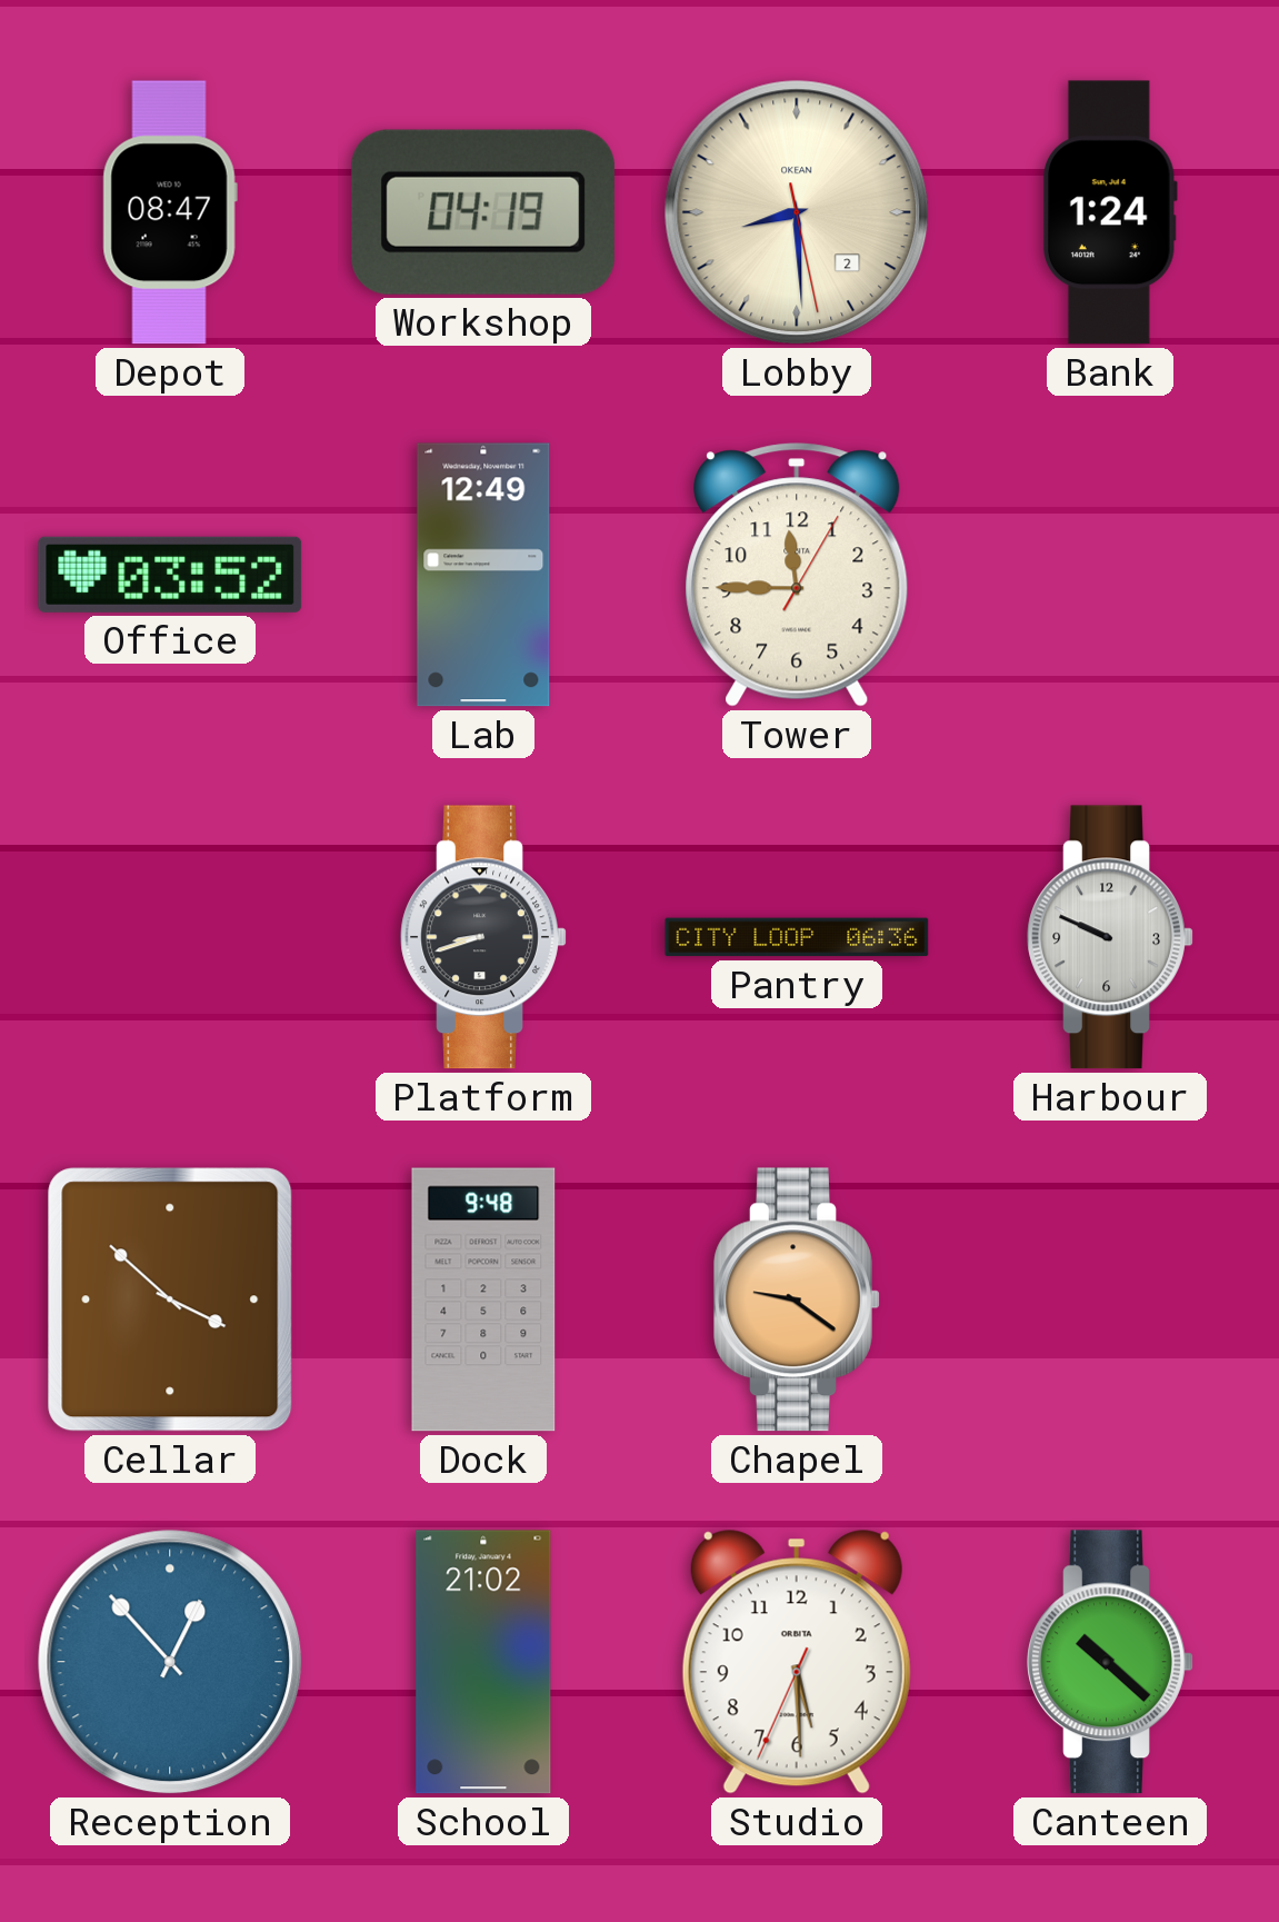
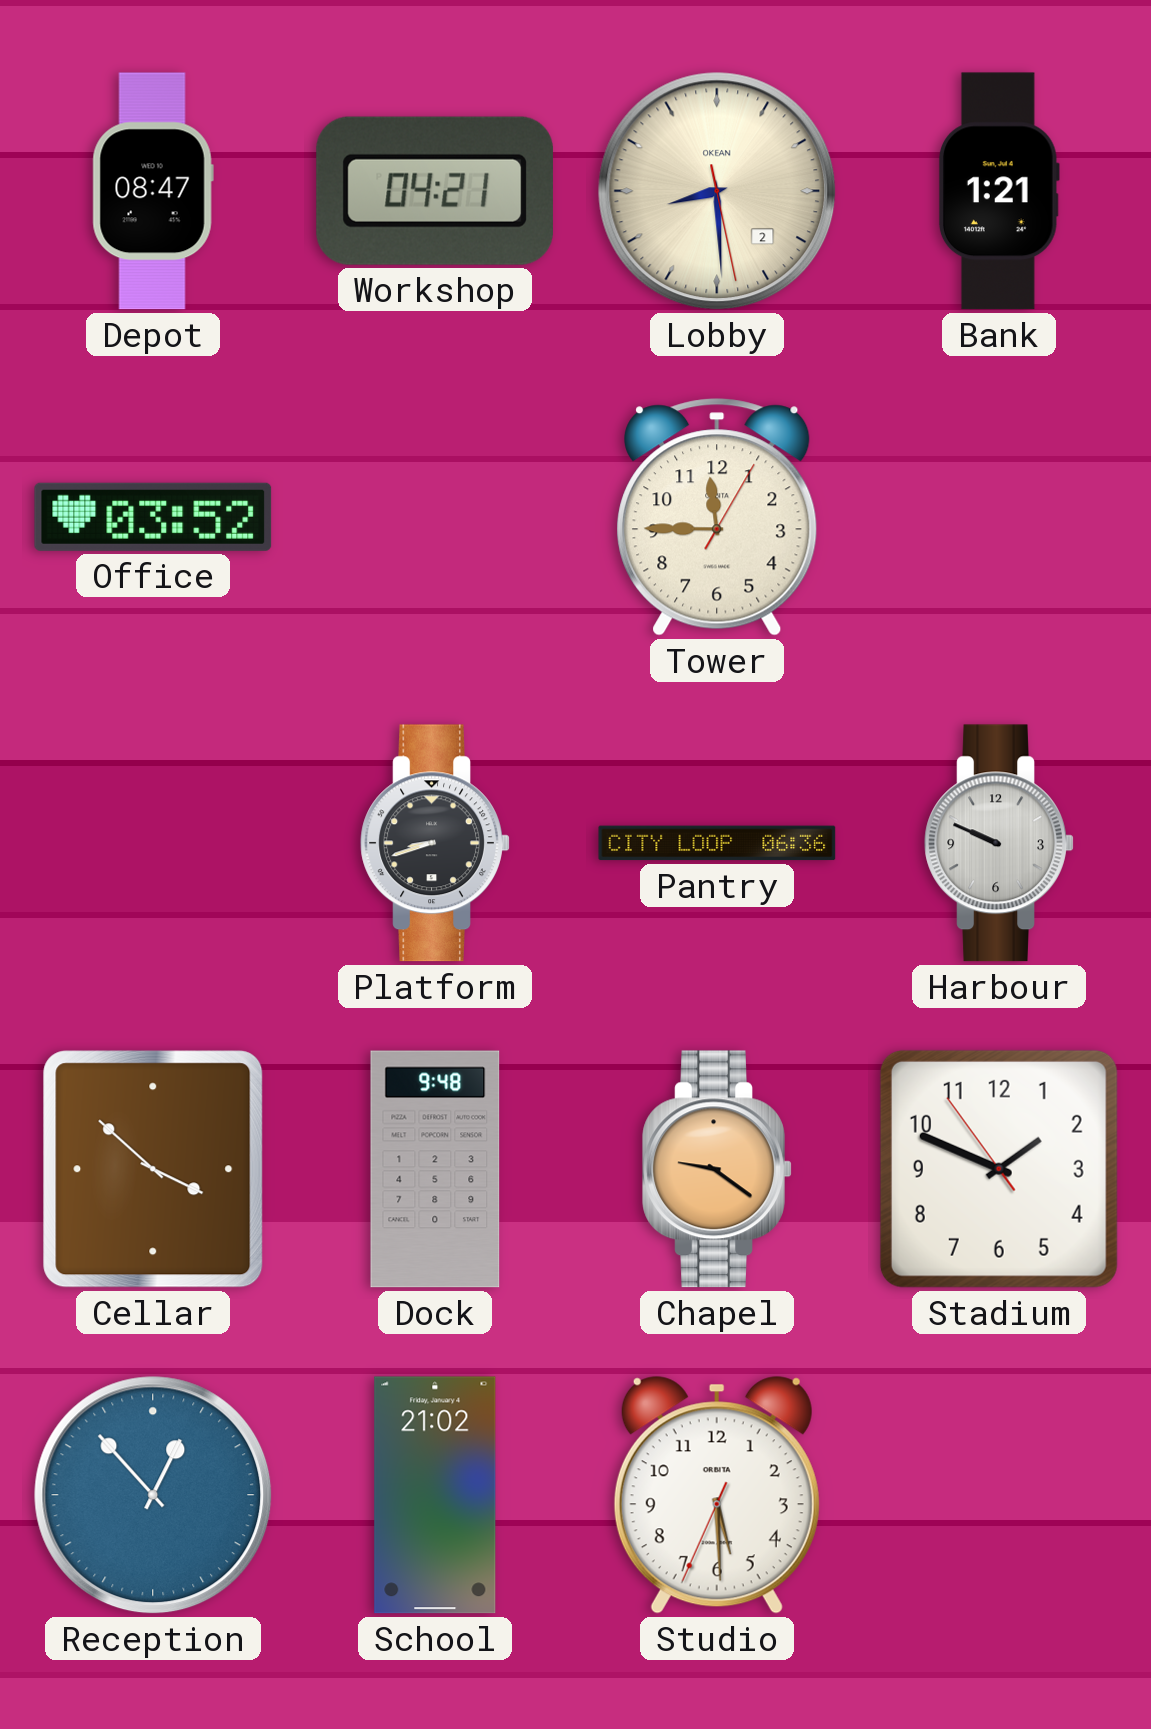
Workshop: 04:19 -> 04:21
Bank: 1:24 -> 1:21
Lab: 12:49 -> none
Stadium: none -> 1:48
Canteen: 10:22 -> none
